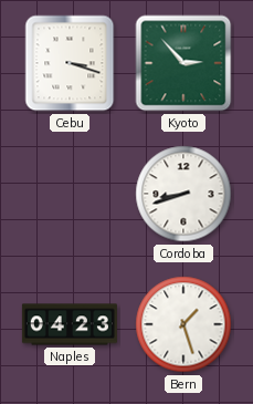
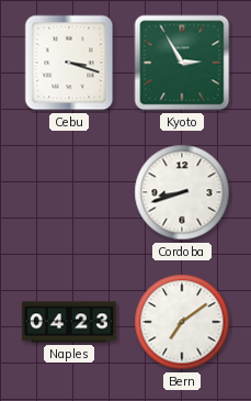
Kyoto: 2:53 -> 2:55
Bern: 1:27 -> 7:09
